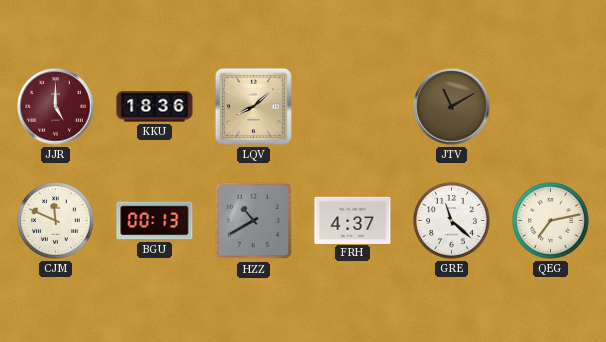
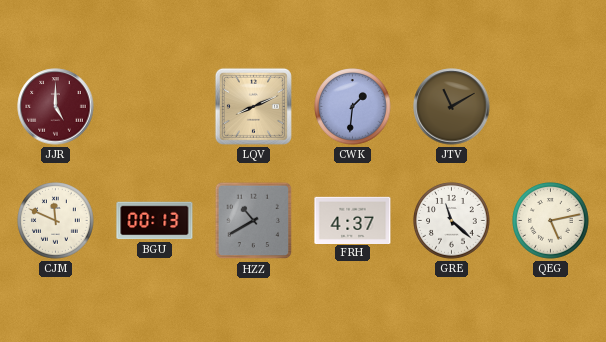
KKU: 18:36 -> none
LQV: 8:08 -> 8:11
CWK: none -> 1:31
QEG: 7:13 -> 5:13
